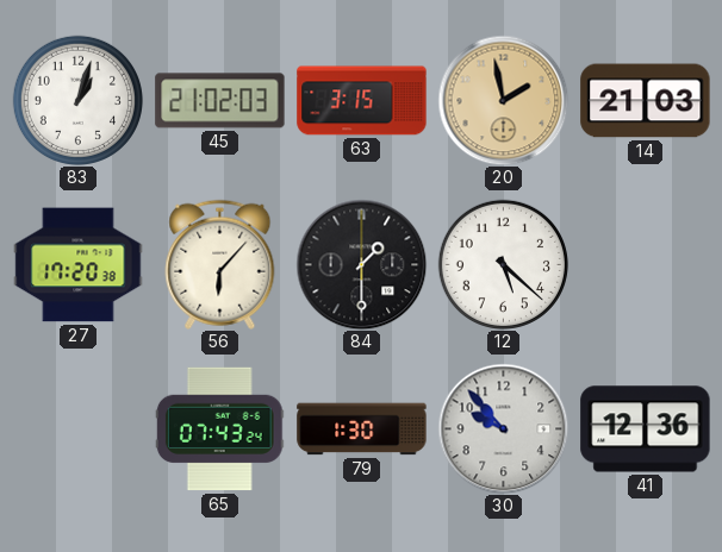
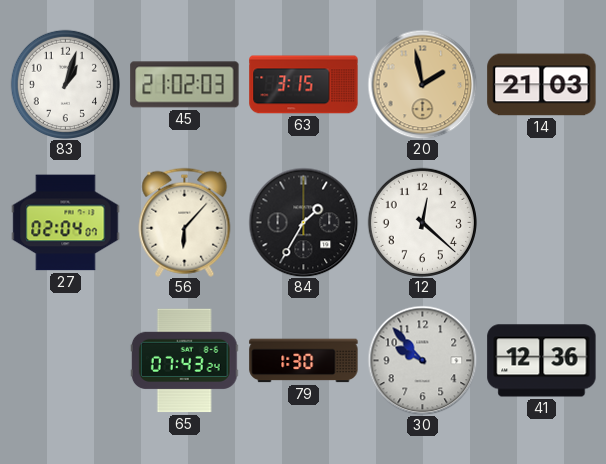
27: 17:20 -> 02:04
84: 1:30 -> 1:35
12: 5:22 -> 12:22
